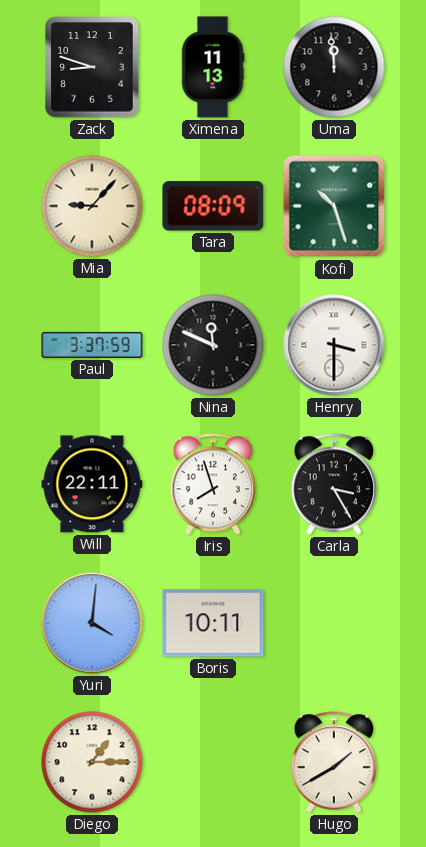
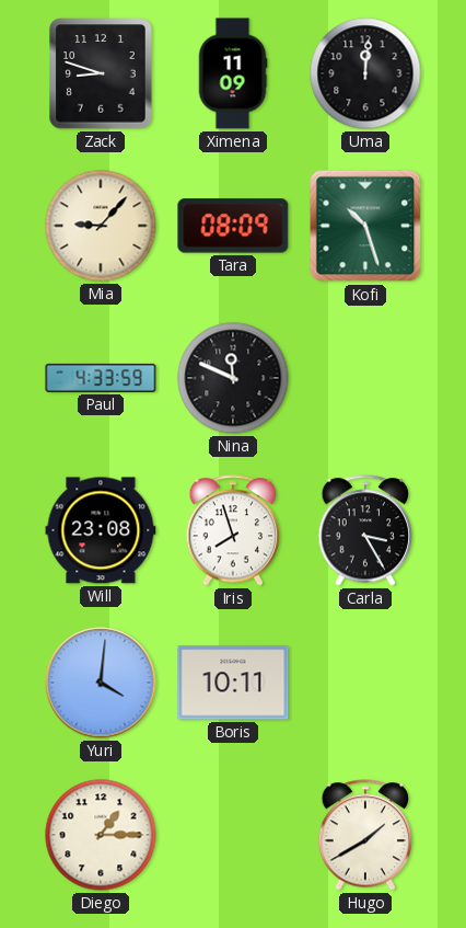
Ximena: 11:13 -> 11:09
Uma: 11:59 -> 12:01
Paul: 3:37 -> 4:33
Henry: 3:30 -> none
Will: 22:11 -> 23:08
